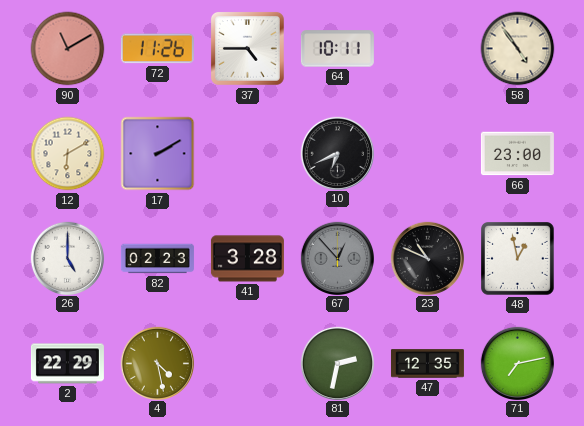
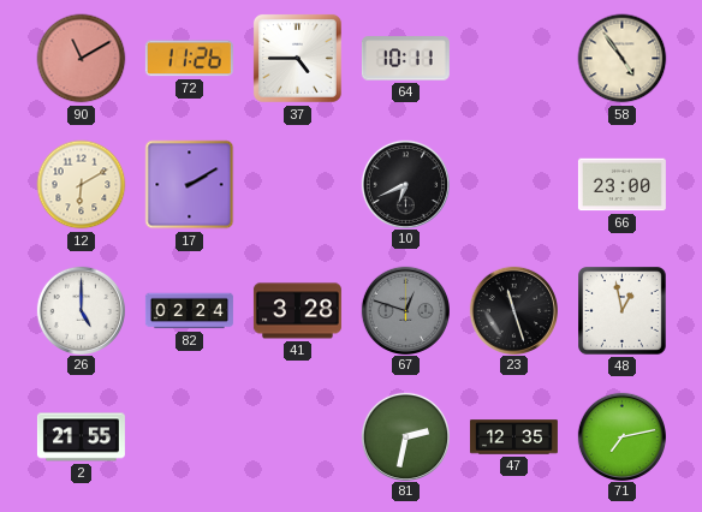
82: 02:23 -> 02:24
67: 12:53 -> 12:48
23: 10:49 -> 11:27
2: 22:29 -> 21:55
4: 4:28 -> none
